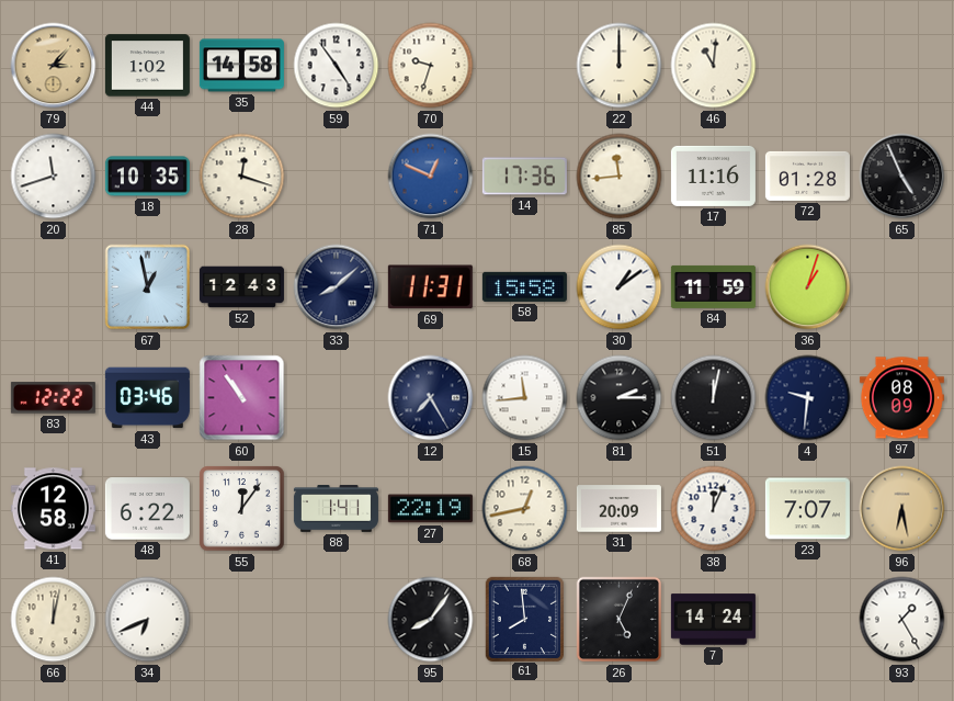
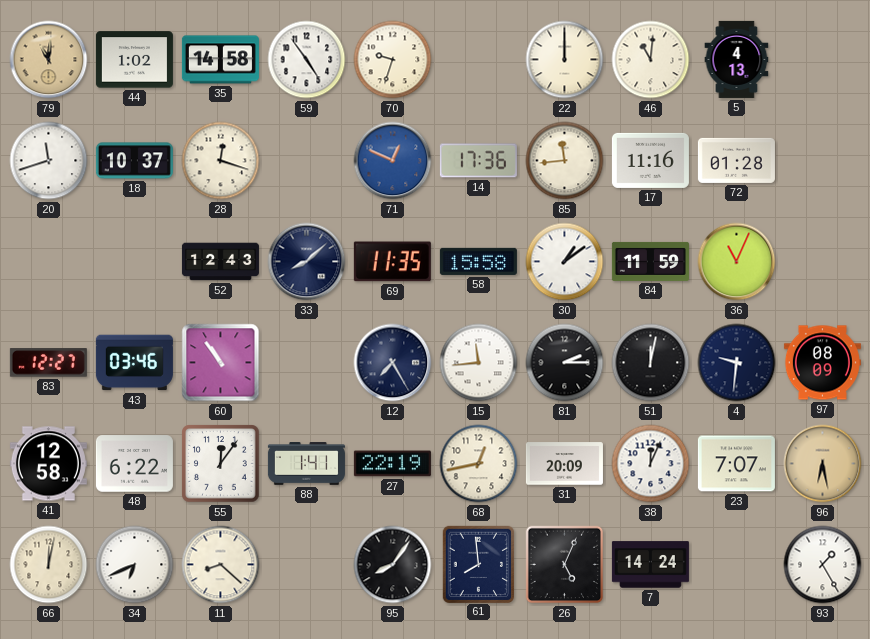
79: 3:07 -> 11:01
5: none -> 4:13
18: 10:35 -> 10:37
65: 4:56 -> none
67: 12:58 -> none
69: 11:31 -> 11:35
36: 1:03 -> 11:04
83: 12:22 -> 12:27
11: none -> 8:22
